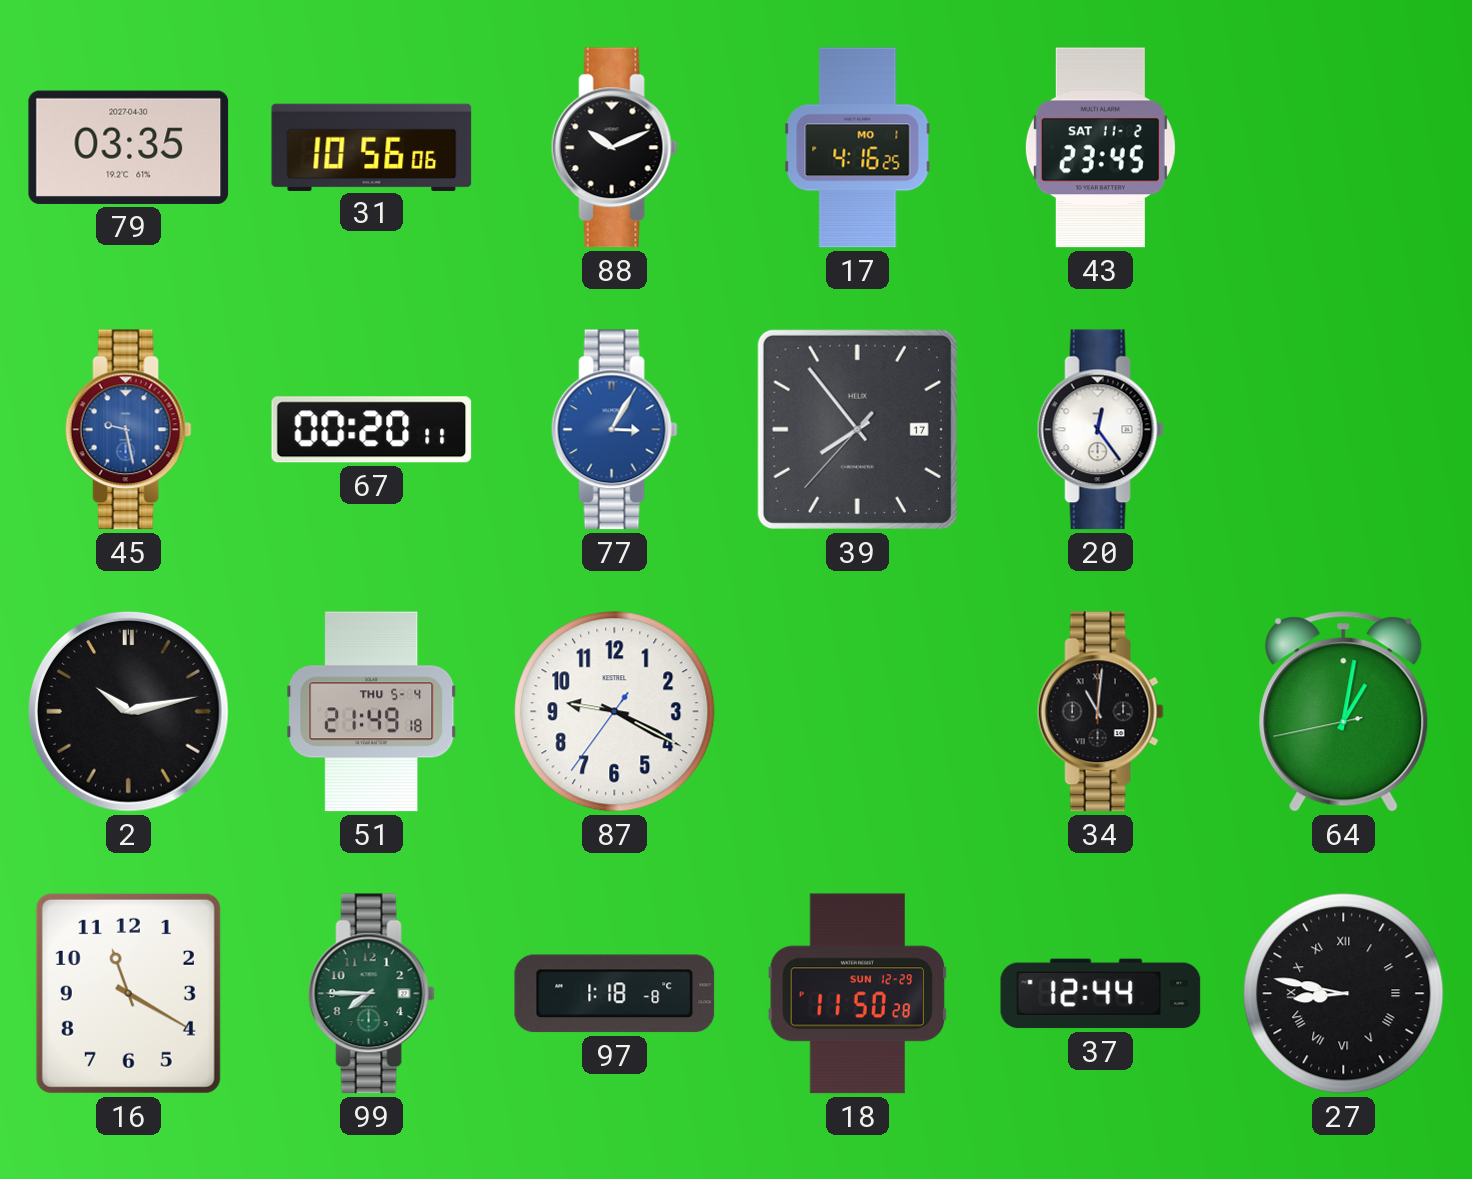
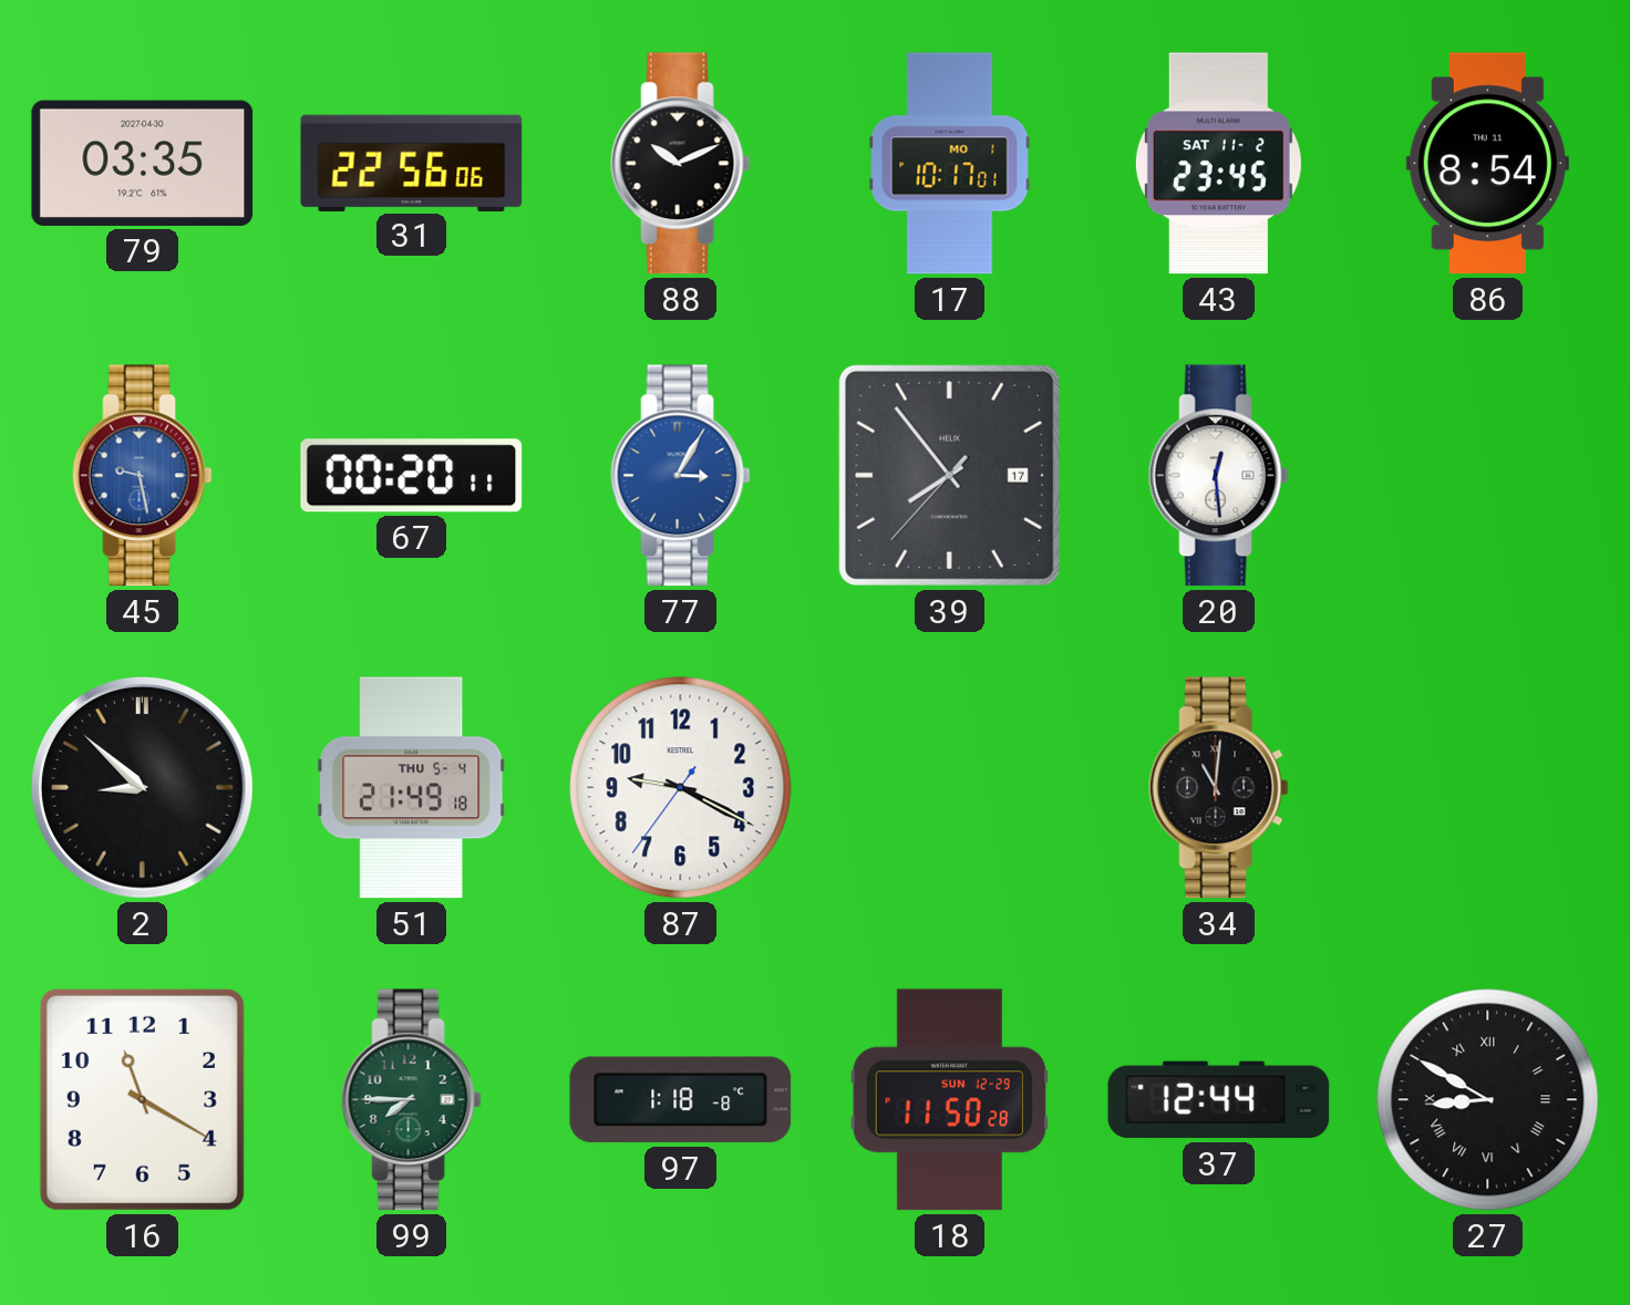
31: 10:56 -> 22:56
17: 4:16 -> 10:17
86: none -> 8:54
20: 12:24 -> 12:29
2: 10:13 -> 8:52
64: 1:01 -> none
27: 8:47 -> 8:50
